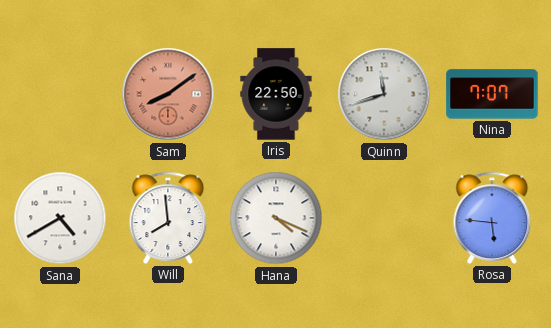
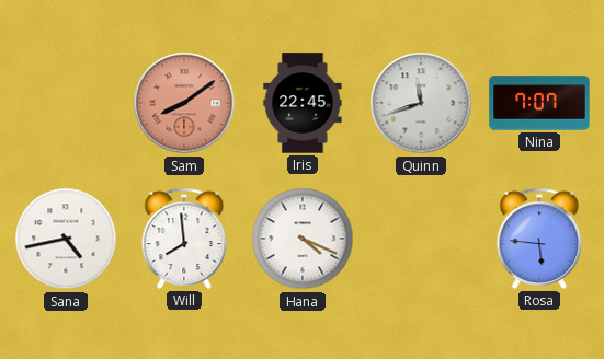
Iris: 22:50 -> 22:45
Sana: 4:40 -> 4:43
